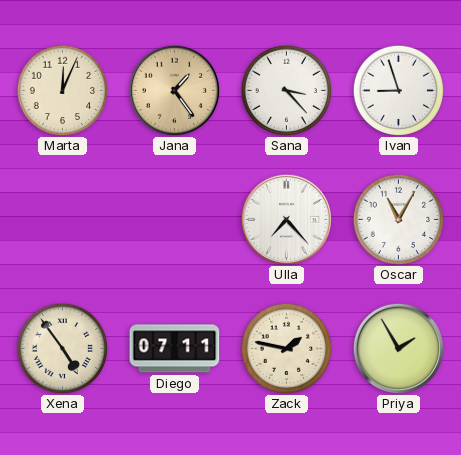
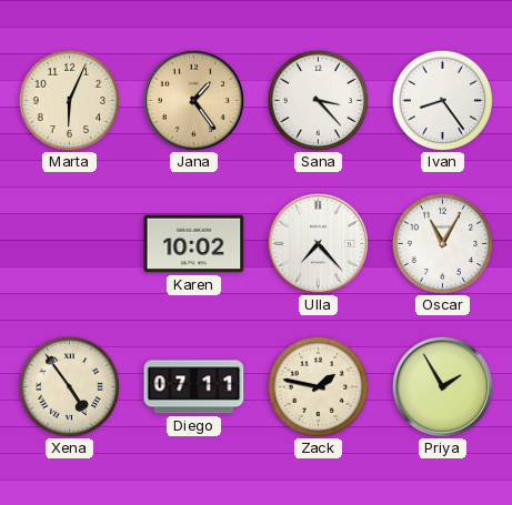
Marta: 12:04 -> 6:04
Ivan: 8:57 -> 8:24
Karen: none -> 10:02
